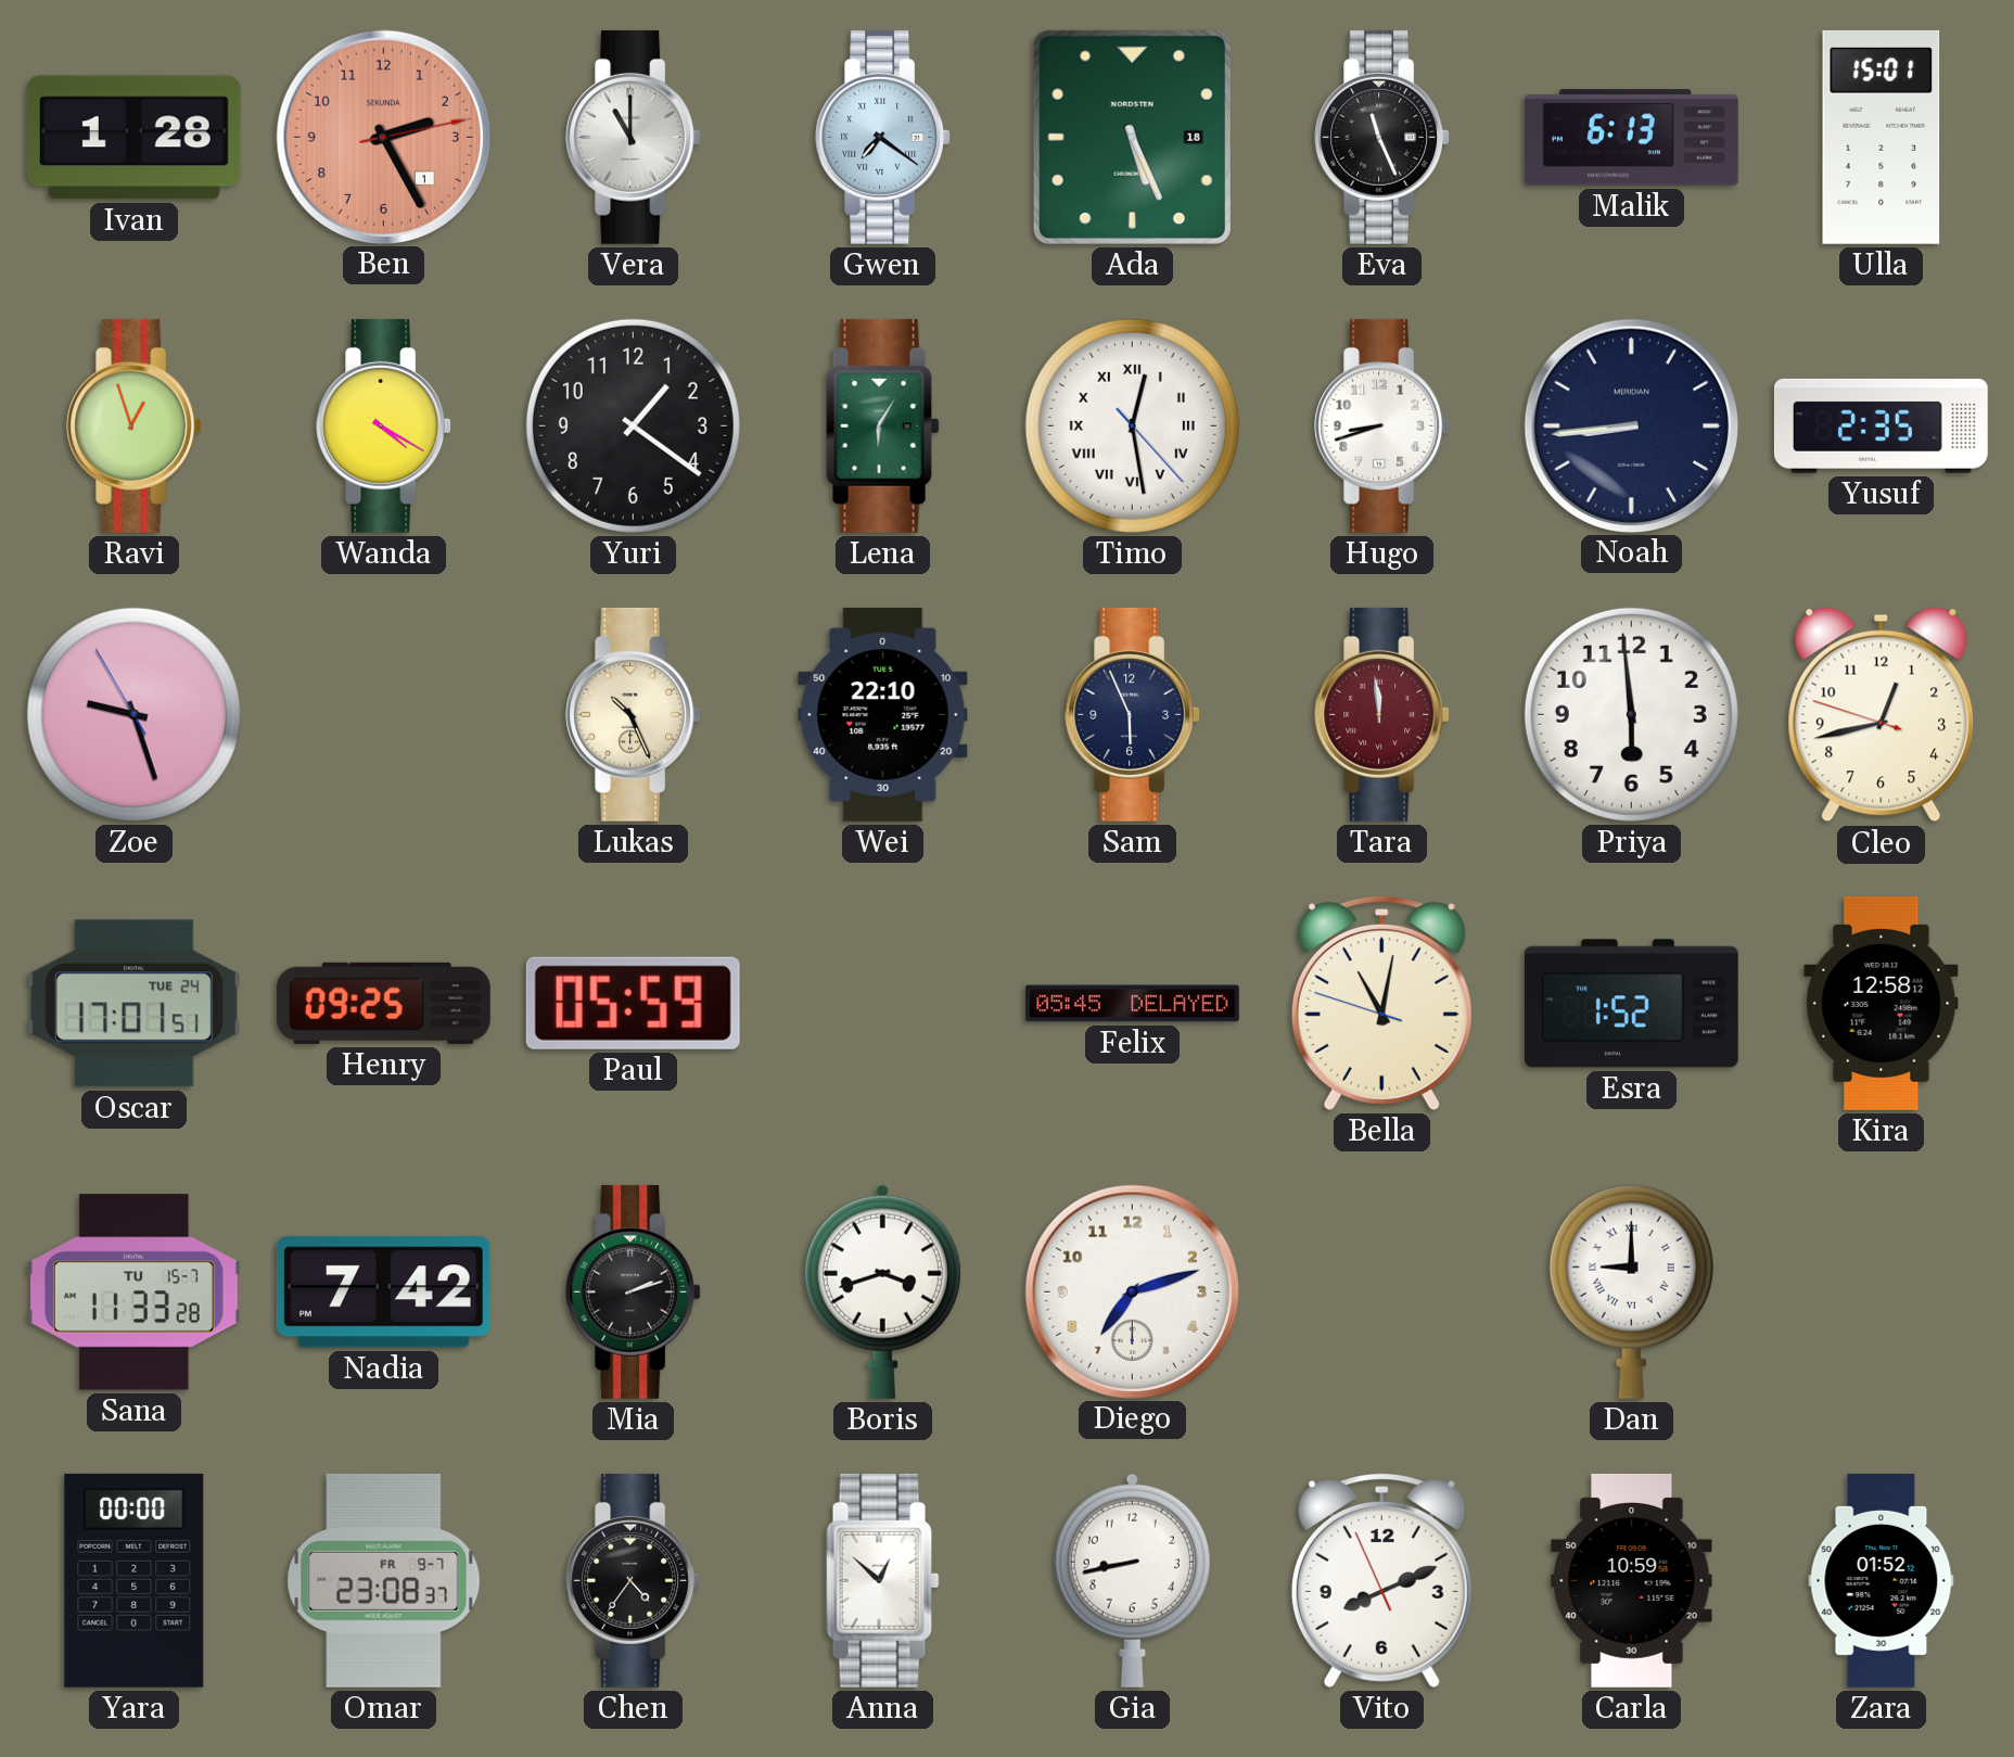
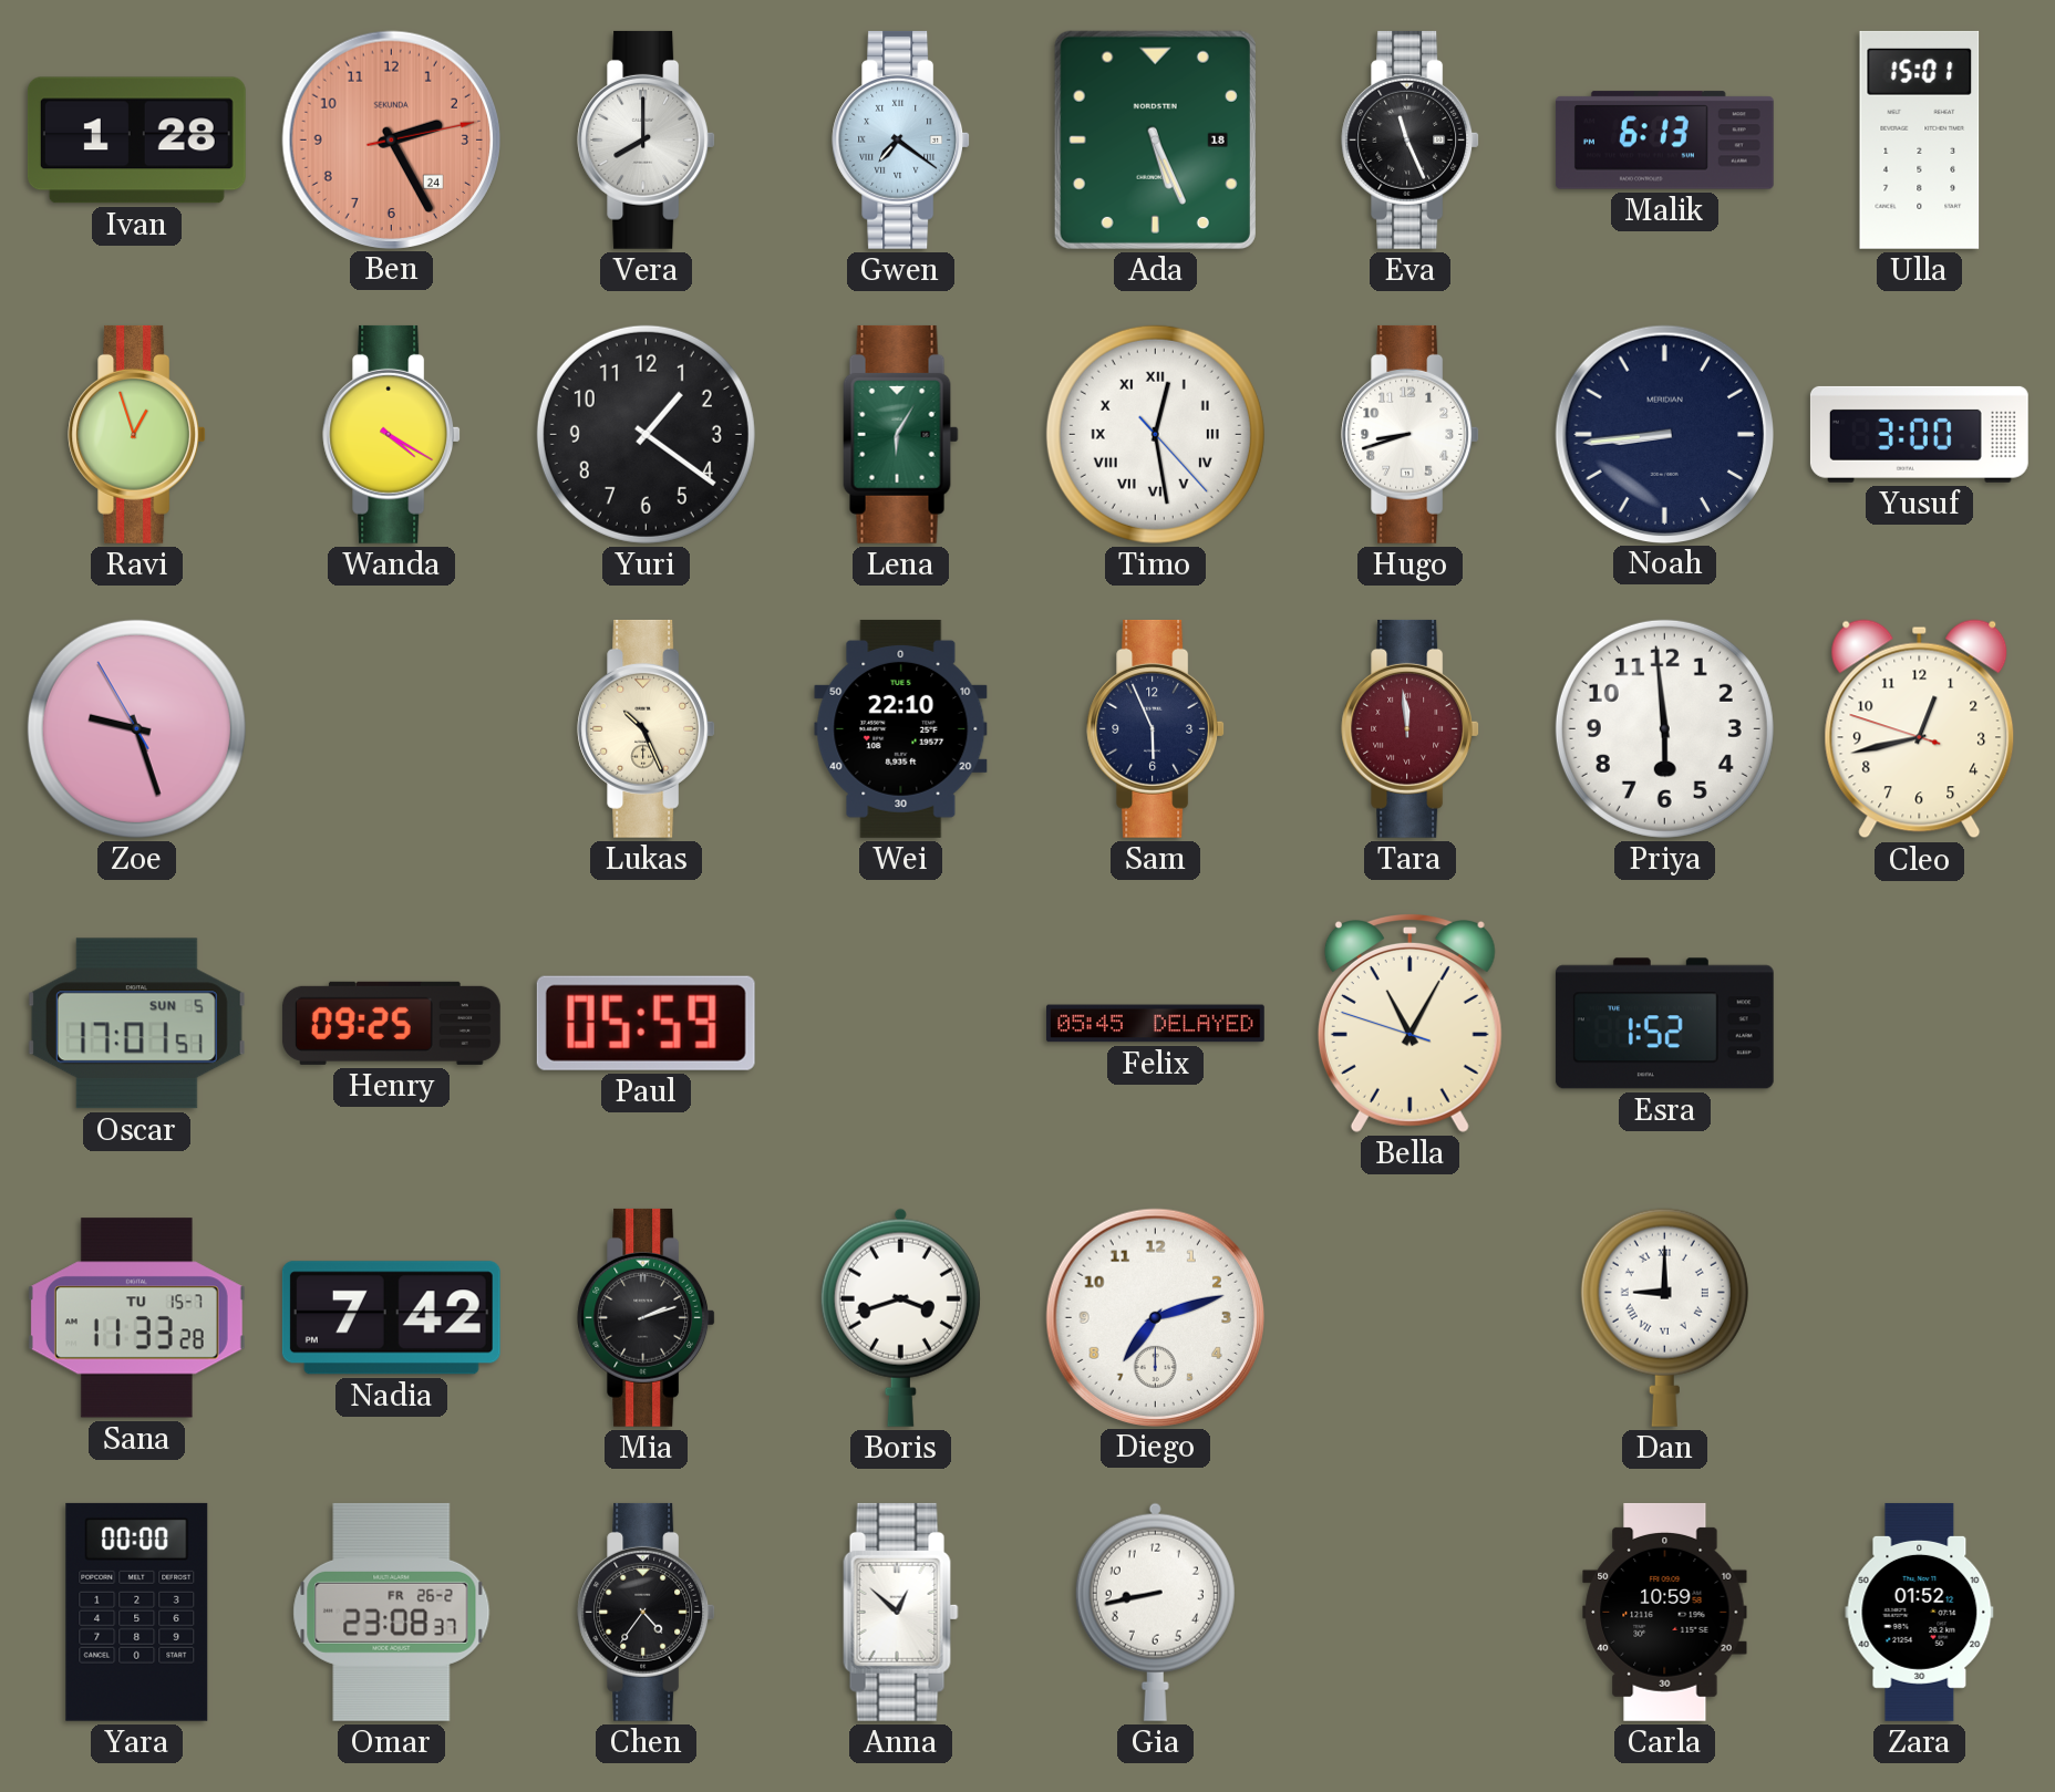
Ben date: 1 -> 24
Vera: 11:00 -> 8:00
Yusuf: 2:35 -> 3:00
Oscar date: TUE 24 -> SUN 5
Bella: 11:01 -> 11:04
Kira: 12:58 -> none
Omar date: FR 9-7 -> FR 26-2
Vito: 8:10 -> none
